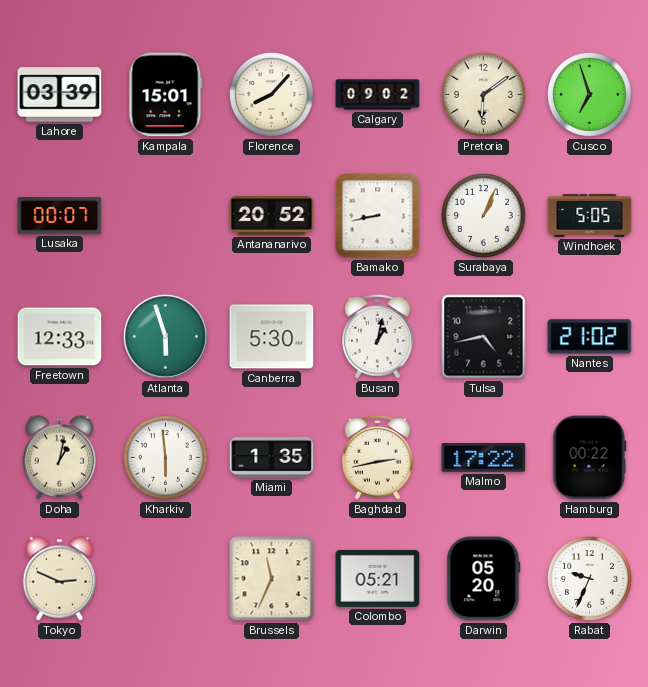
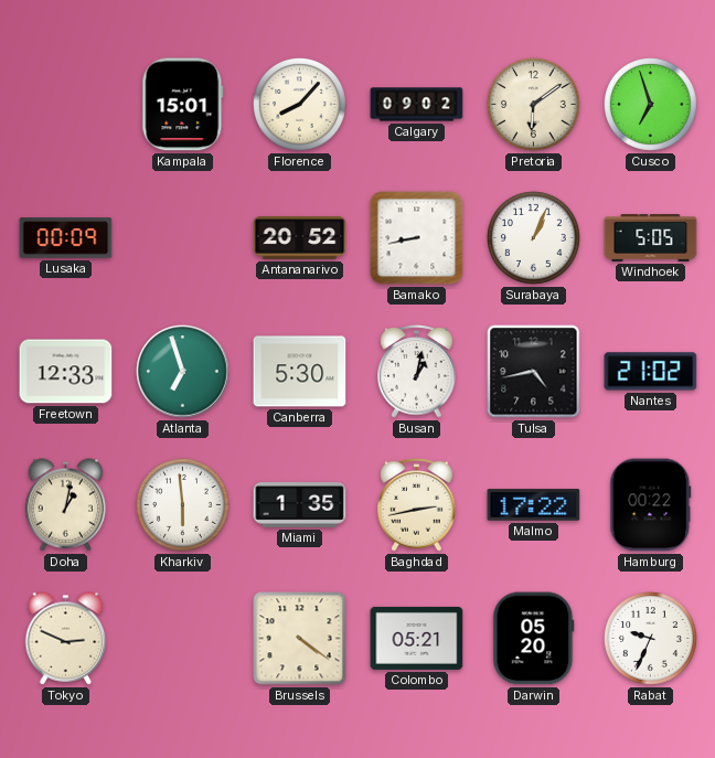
Lahore: 03:39 -> none
Lusaka: 00:07 -> 00:09
Atlanta: 5:57 -> 6:57
Brussels: 11:34 -> 4:21
